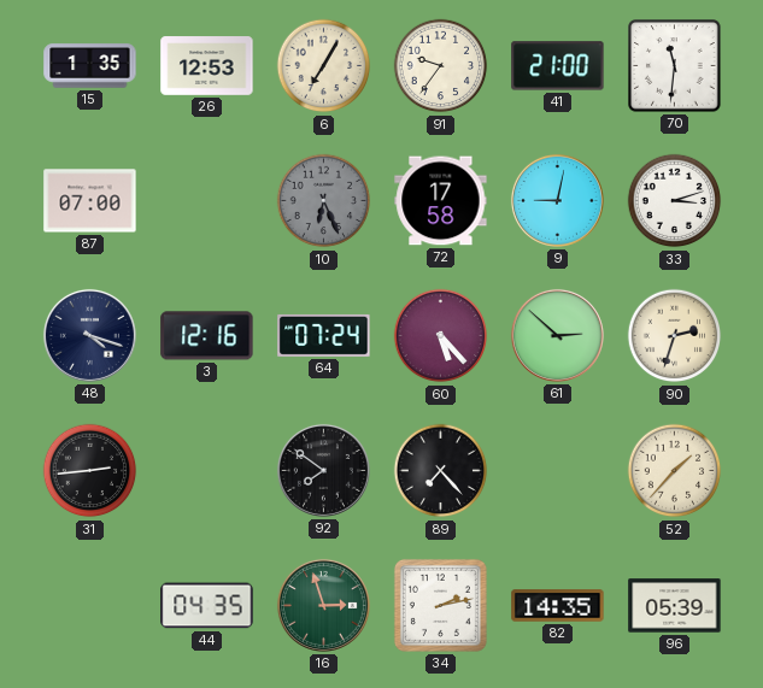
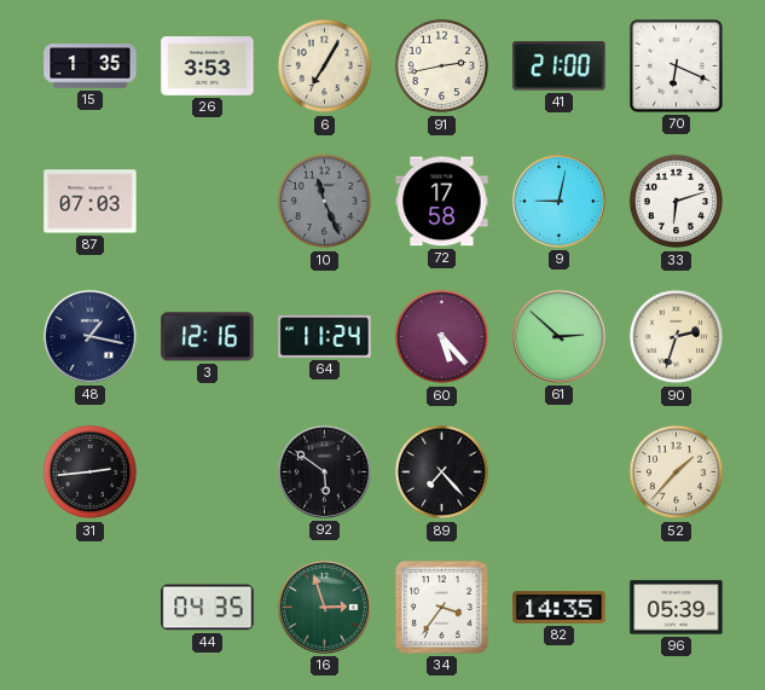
26: 12:53 -> 3:53
91: 9:36 -> 2:43
70: 11:31 -> 6:19
87: 07:00 -> 07:03
10: 6:26 -> 11:26
33: 3:12 -> 6:12
48: 4:18 -> 1:17
64: 07:24 -> 11:24
92: 7:51 -> 5:51
34: 2:13 -> 3:36
